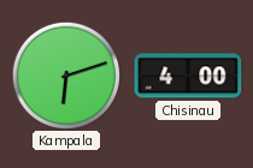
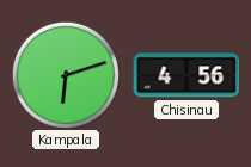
Chisinau: 4:00 -> 4:56
